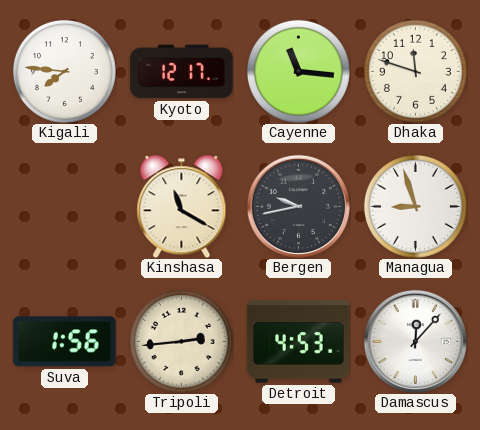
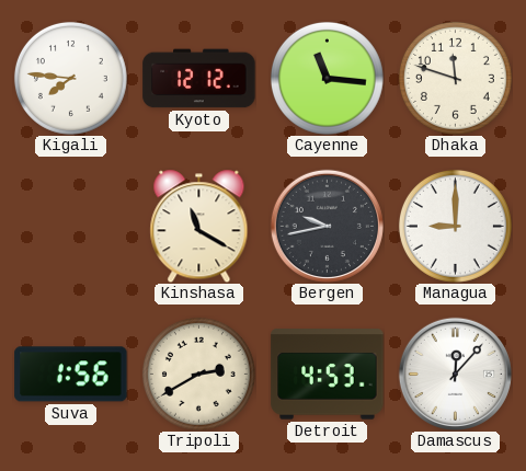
Kyoto: 12:17 -> 12:12
Managua: 8:57 -> 9:00
Tripoli: 2:44 -> 2:40
